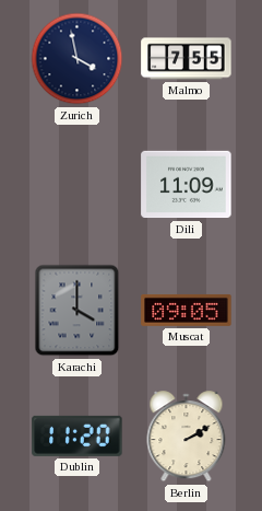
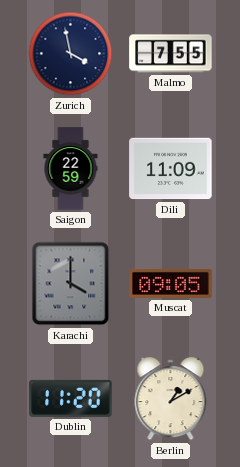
Saigon: none -> 22:59
Berlin: 2:10 -> 1:10
